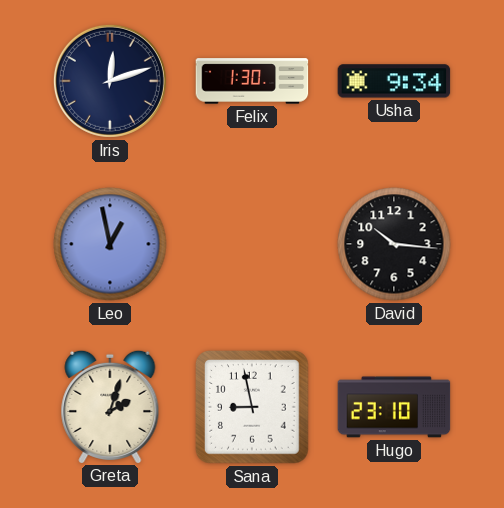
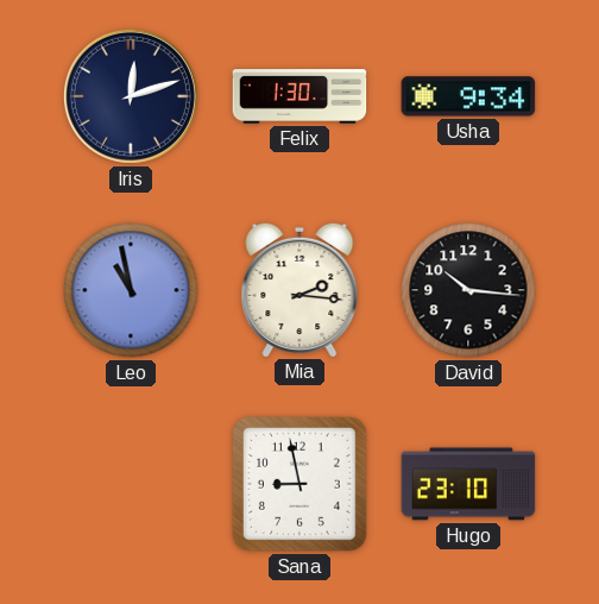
Leo: 12:58 -> 10:58
Mia: none -> 2:16
Greta: 2:03 -> none
